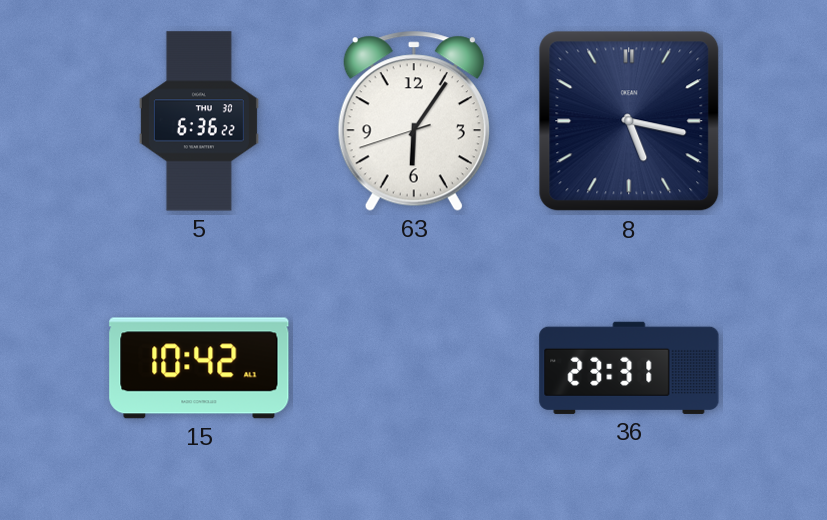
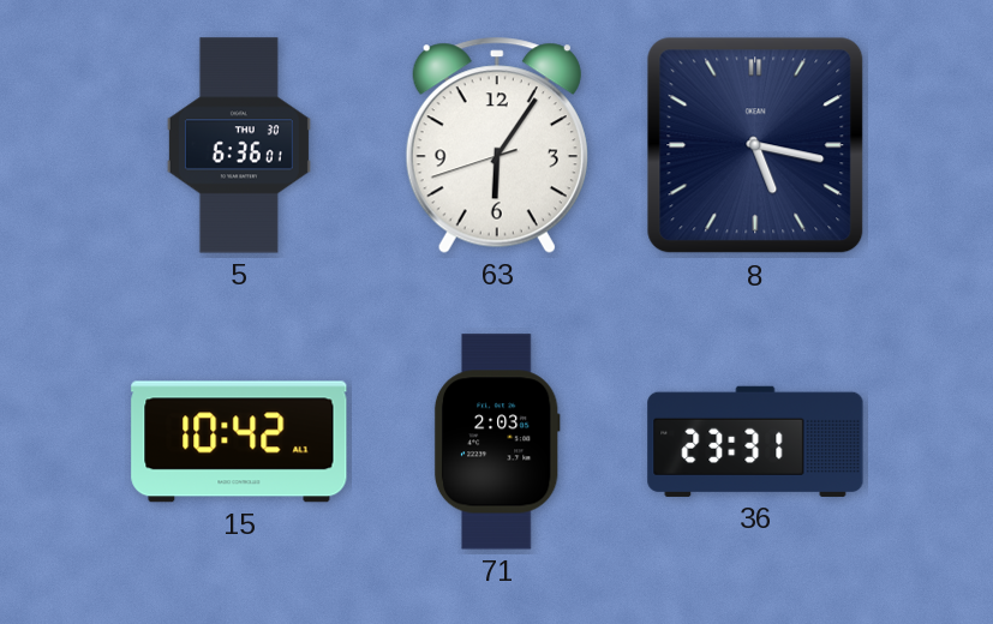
5: 6:36:22 -> 6:36:01
71: none -> 2:03
